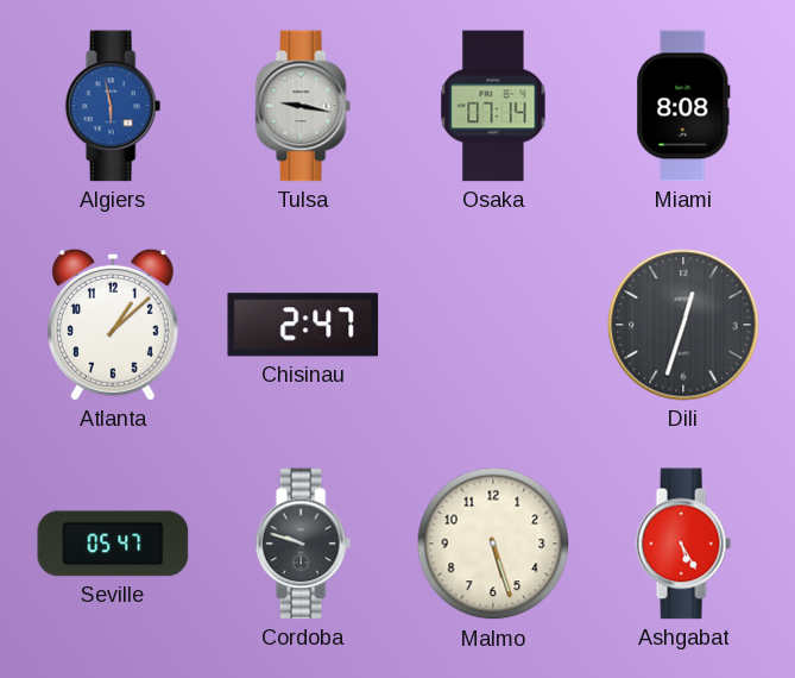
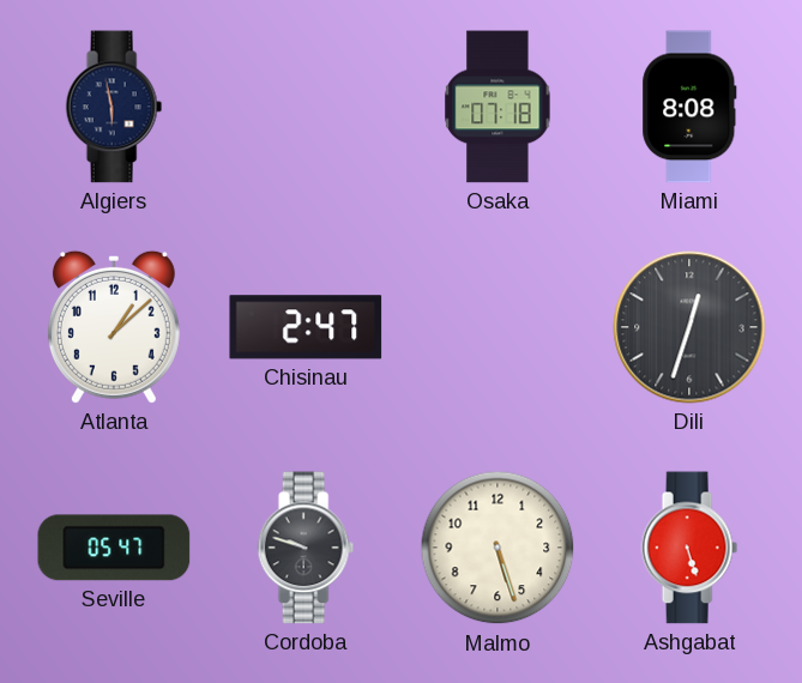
Algiers dial: blue -> navy
Tulsa: 9:17 -> none
Osaka: 07:14 -> 07:18
Ashgabat: 5:25 -> 5:27
